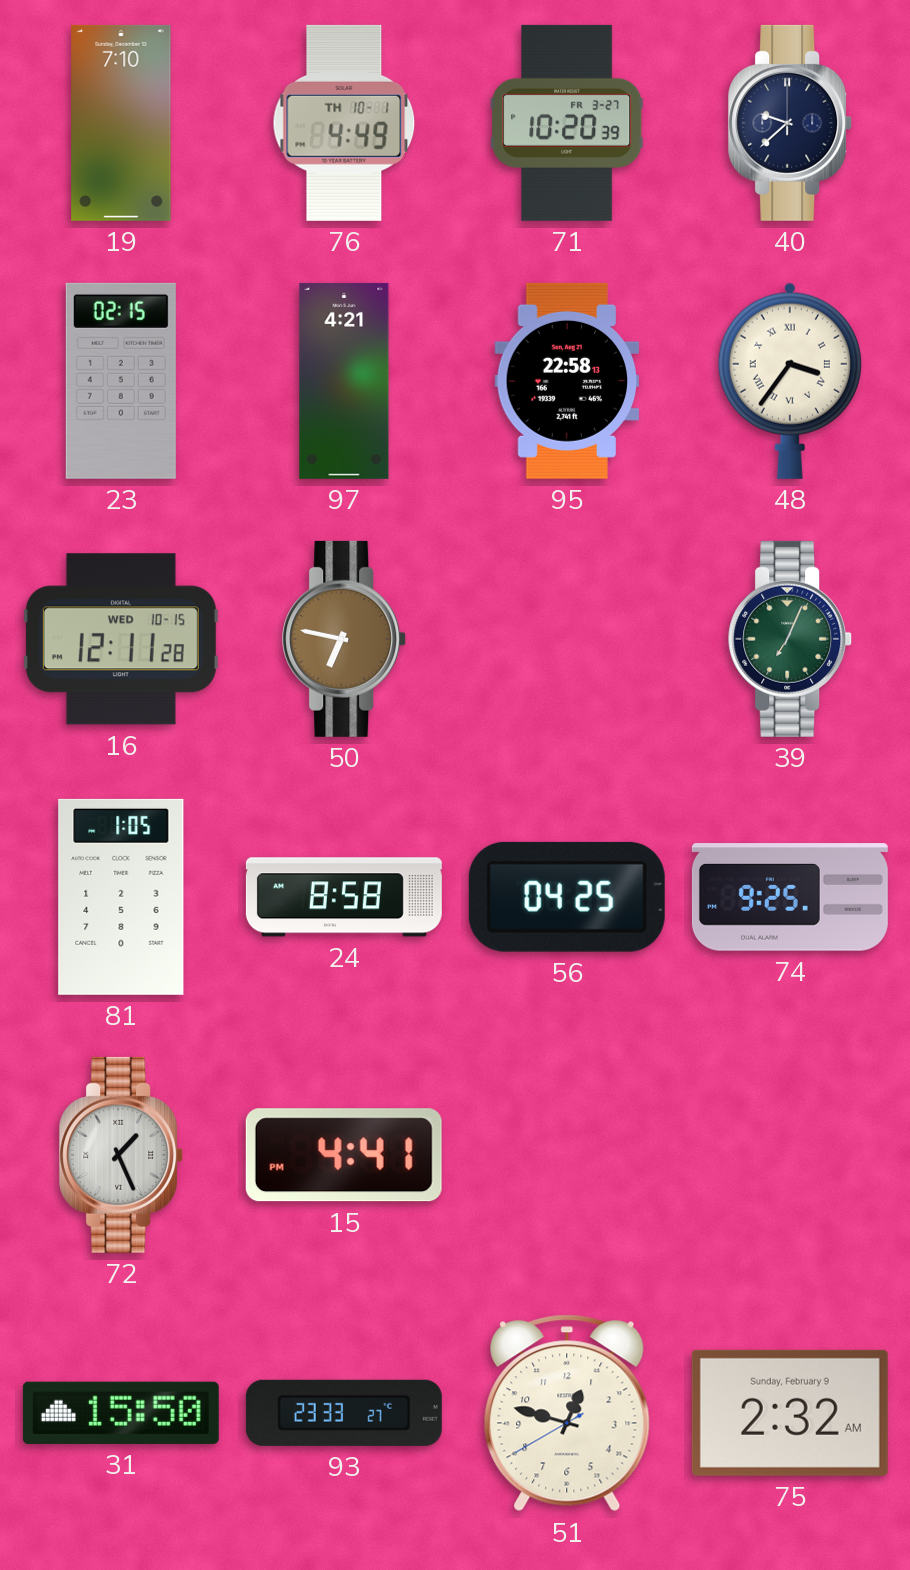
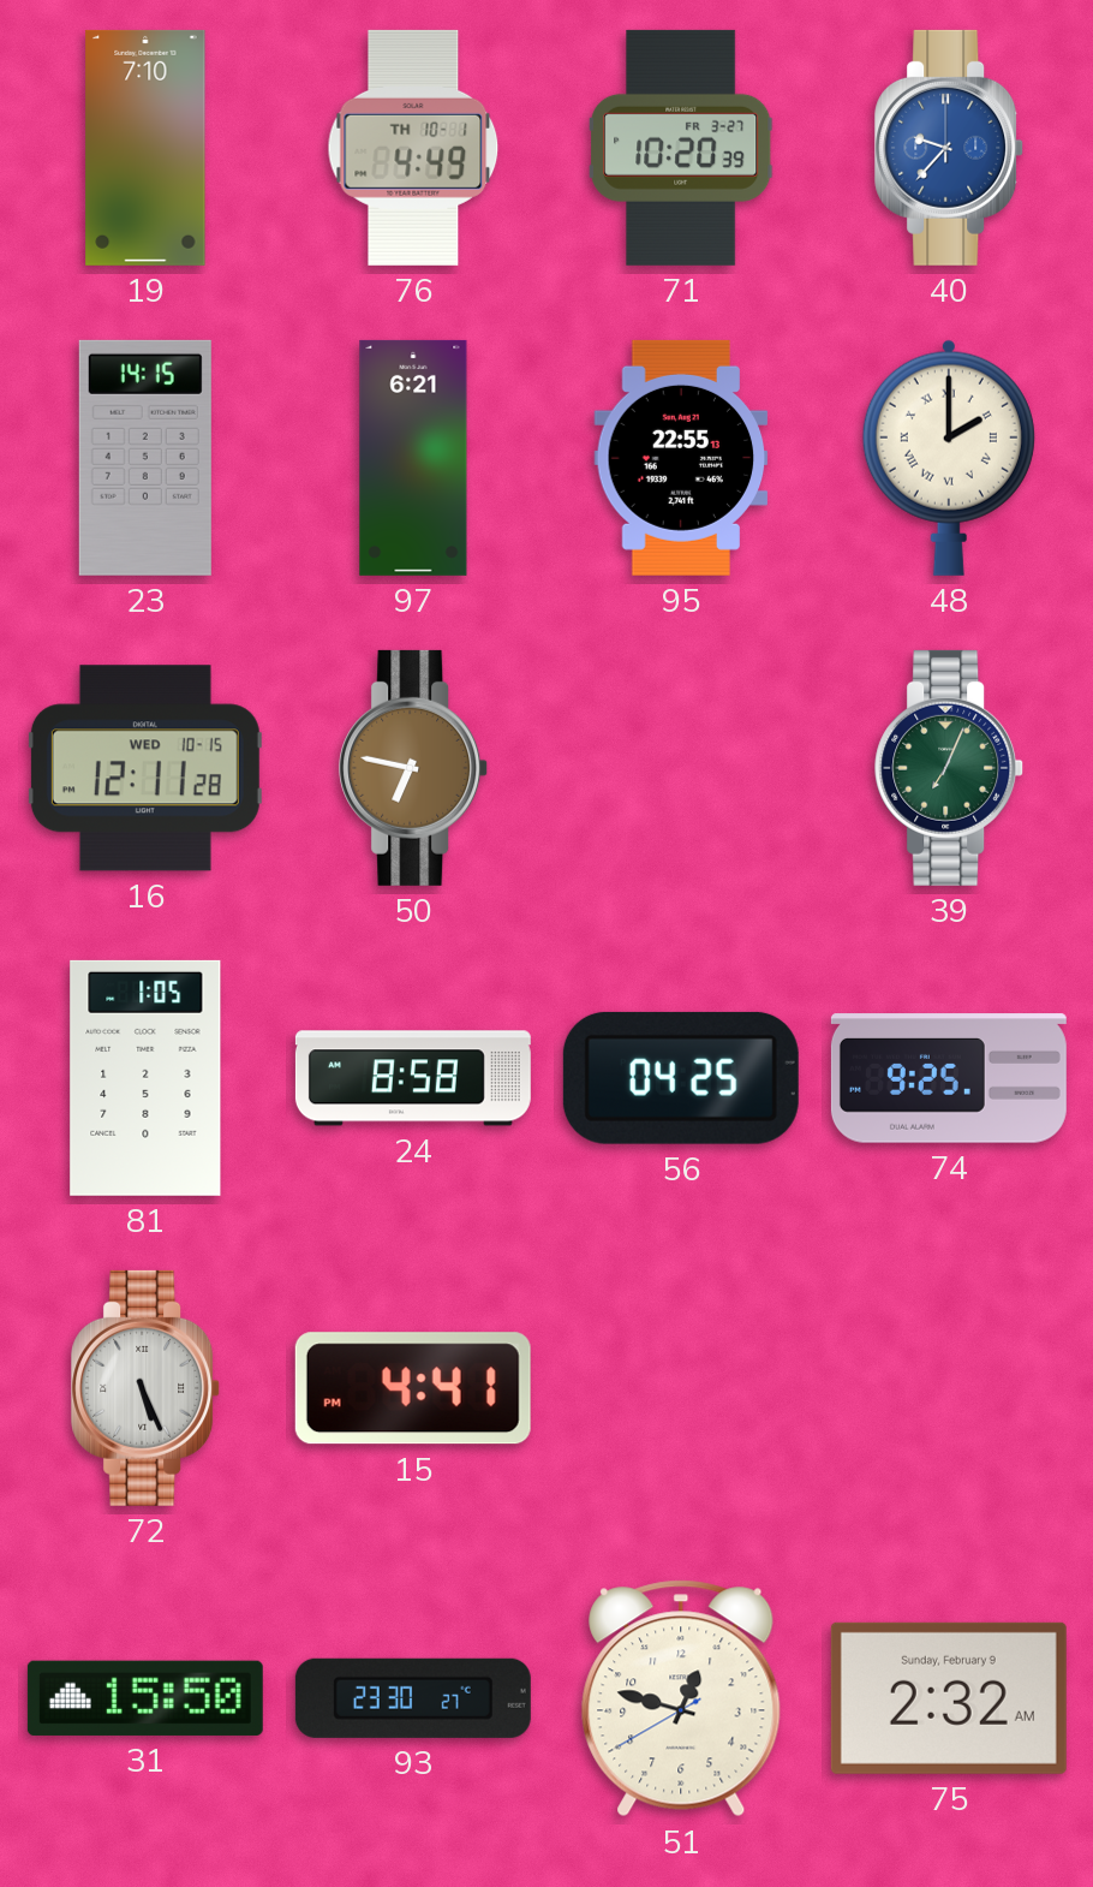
40: 9:38 -> 9:37
40 dial: navy -> blue
23: 02:15 -> 14:15
97: 4:21 -> 6:21
95: 22:58 -> 22:55
48: 3:36 -> 2:00
72: 1:26 -> 5:26
93: 23:33 -> 23:30
